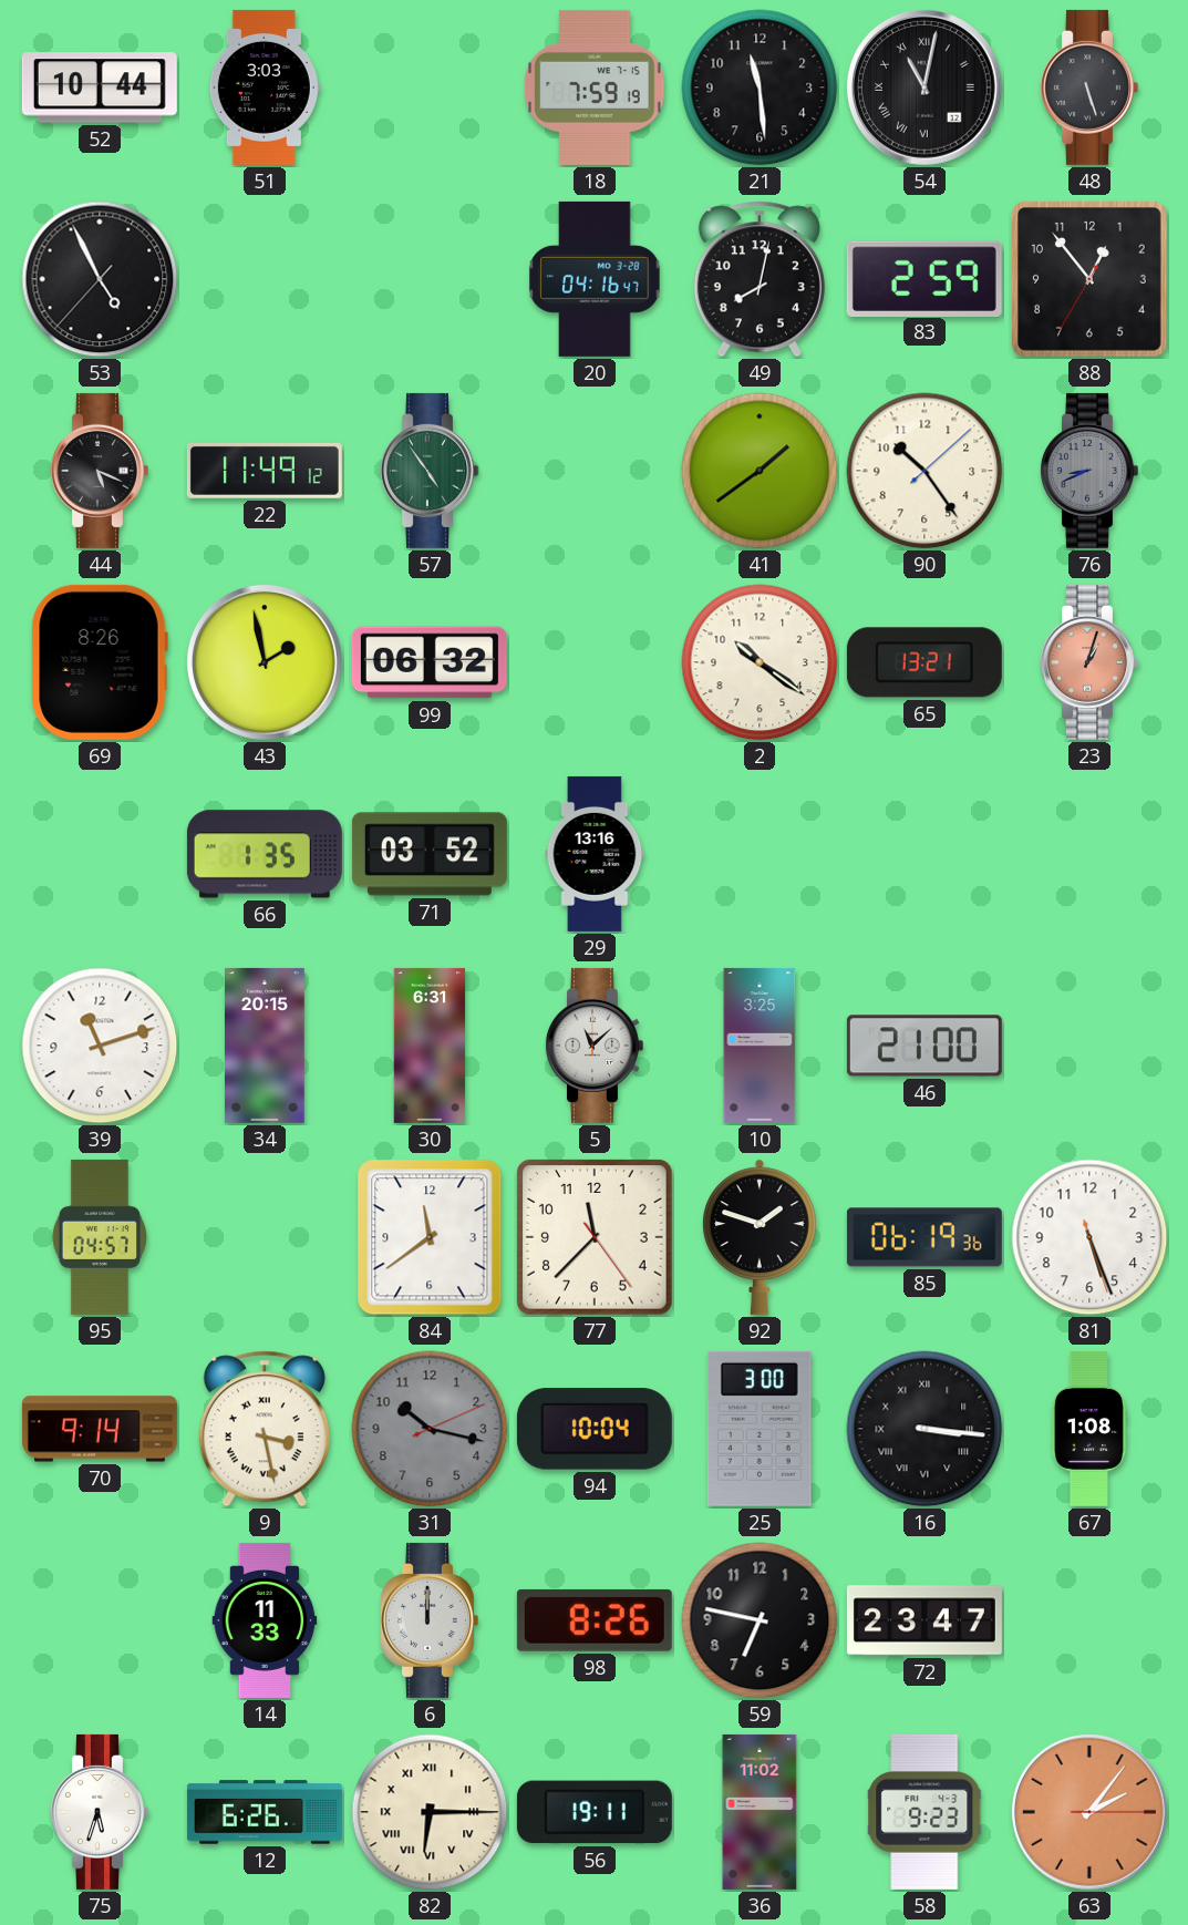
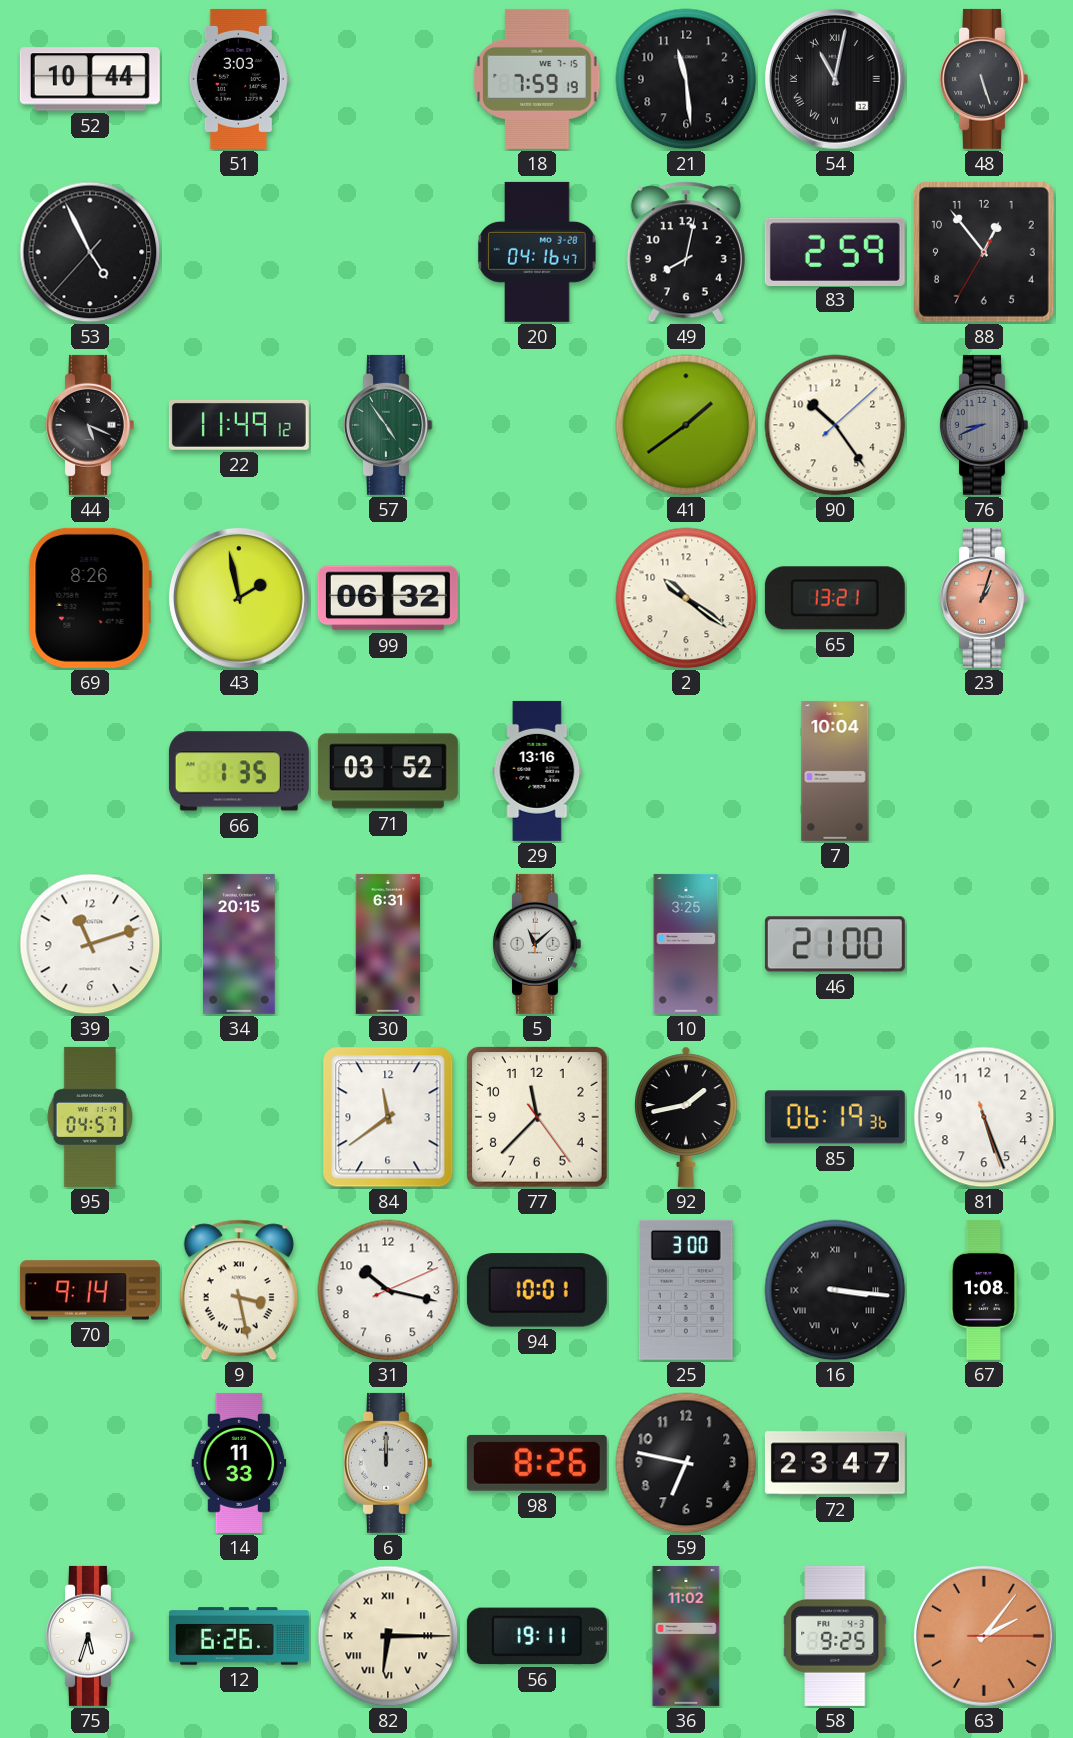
7: none -> 10:04
92: 1:48 -> 1:43
31 dial: grey -> white
94: 10:04 -> 10:01
58: 9:23 -> 9:25
